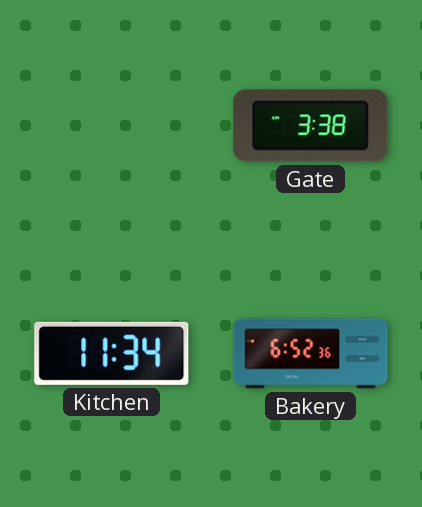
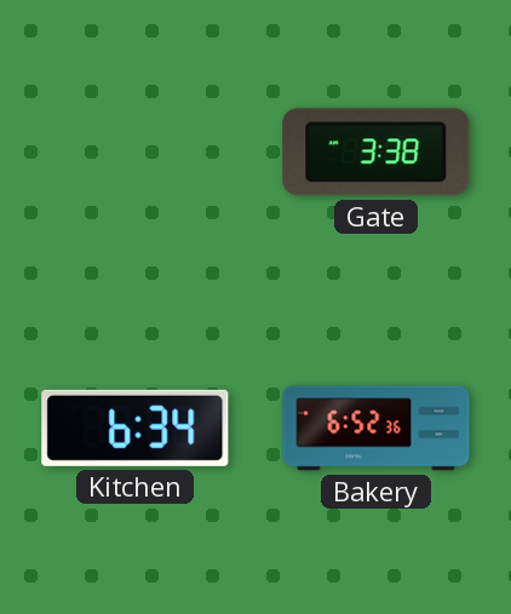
Kitchen: 11:34 -> 6:34
